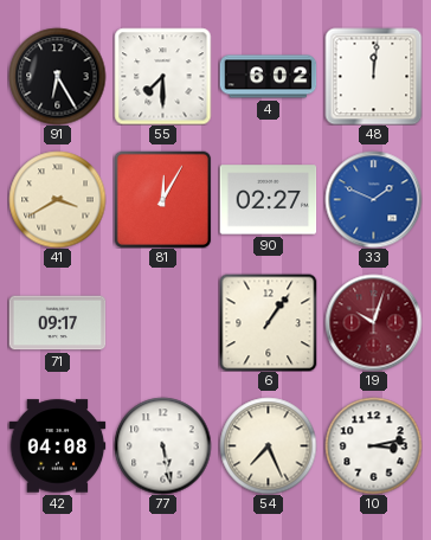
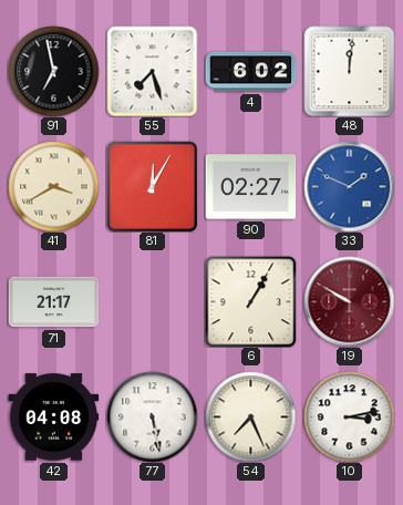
91: 6:25 -> 6:58
55: 7:30 -> 7:27
71: 09:17 -> 21:17
6: 1:06 -> 1:05
19: 10:03 -> 9:50
